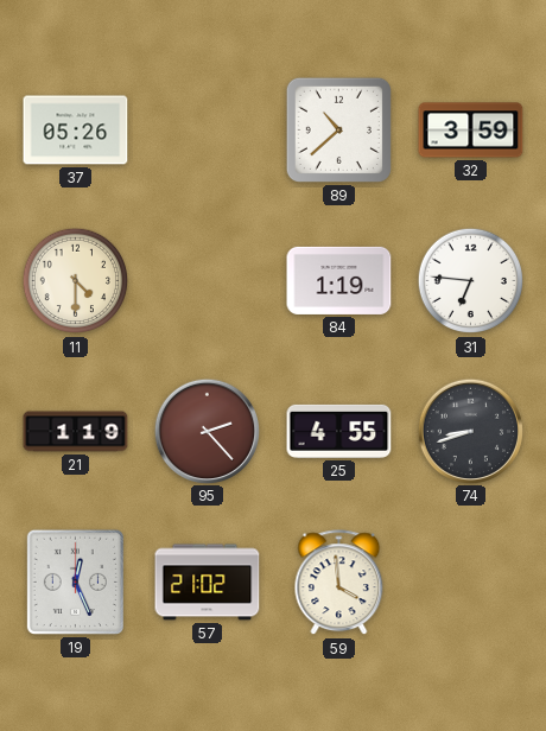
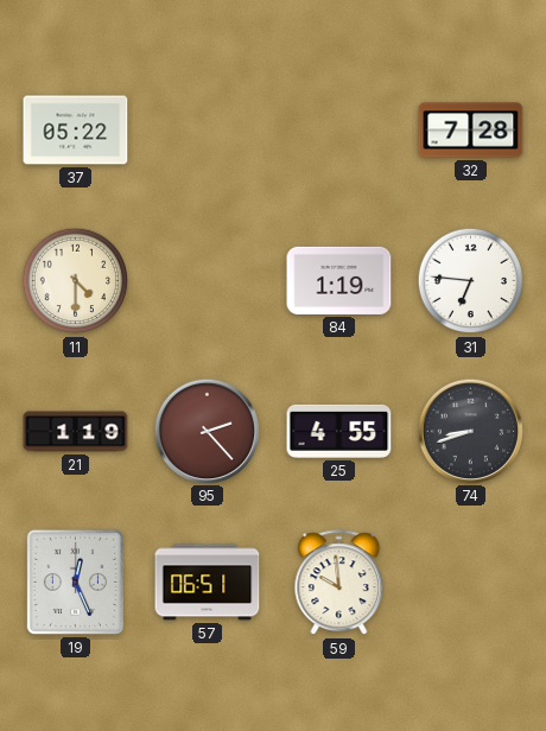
37: 05:26 -> 05:22
89: 10:38 -> none
32: 3:59 -> 7:28
57: 21:02 -> 06:51
59: 3:59 -> 9:59
